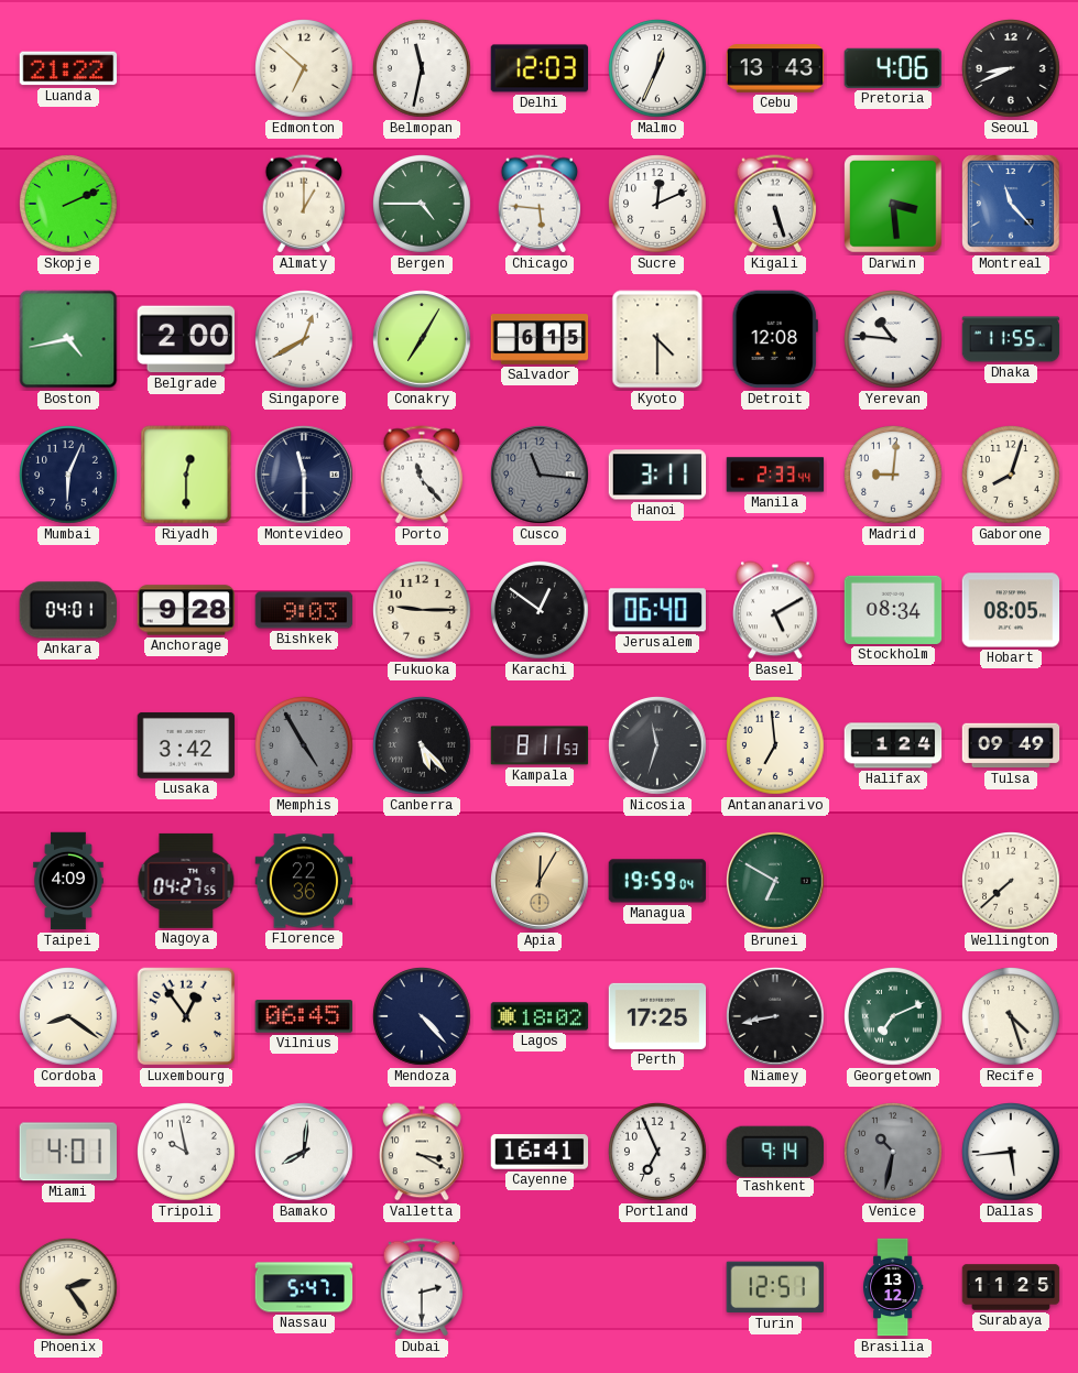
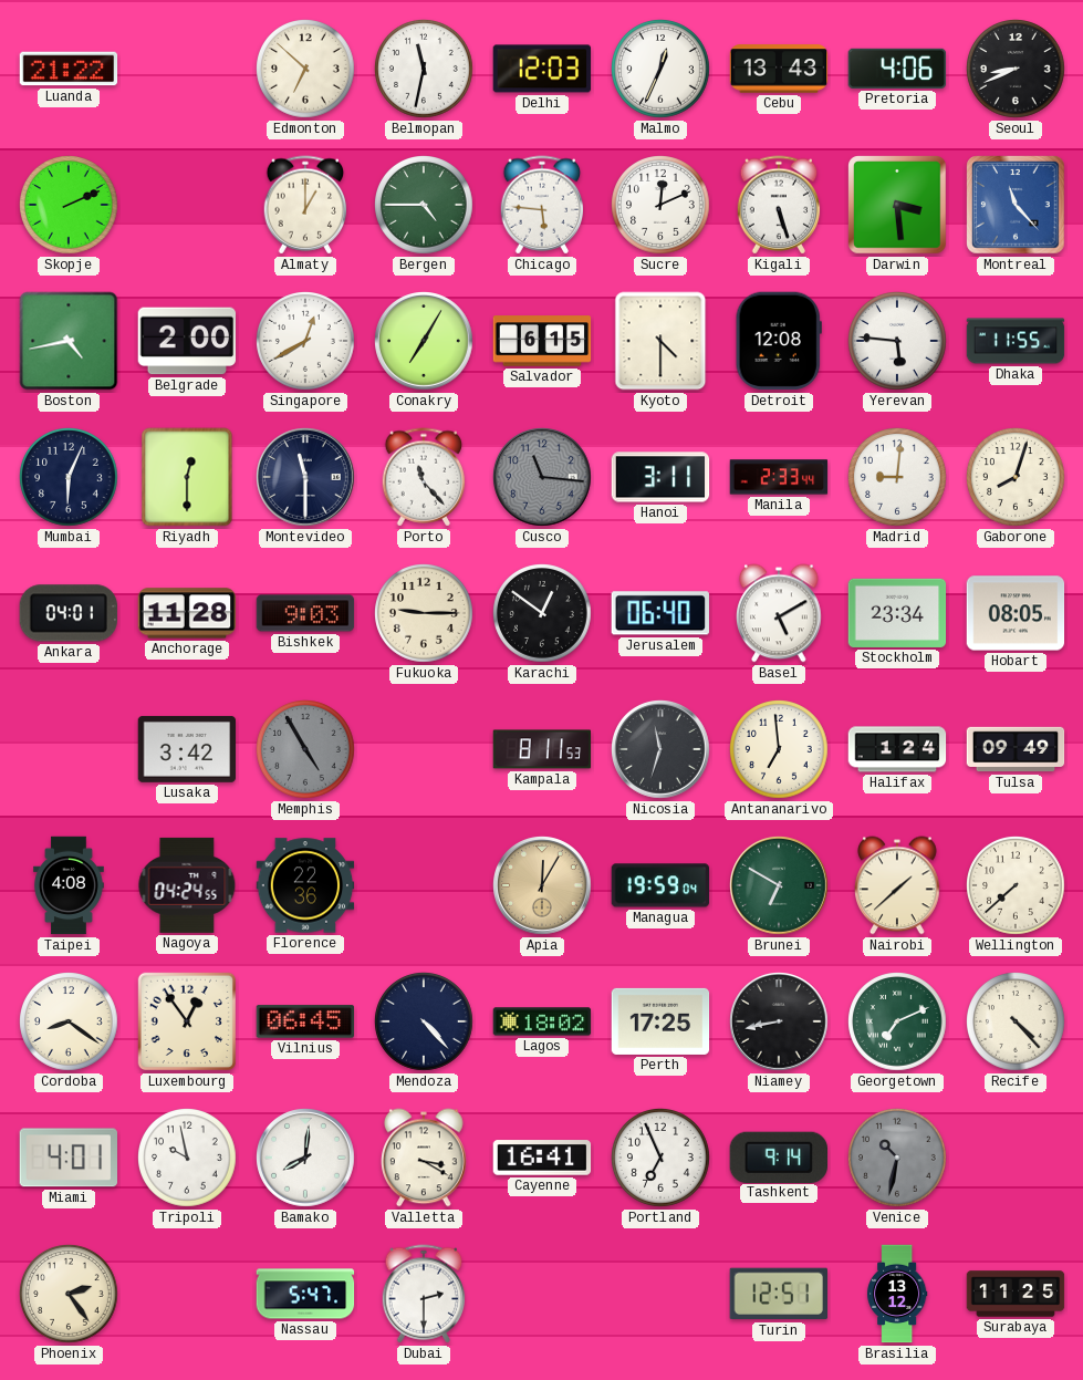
Yerevan: 10:46 -> 5:46
Anchorage: 9:28 -> 11:28
Stockholm: 08:34 -> 23:34
Canberra: 5:23 -> none
Taipei: 4:09 -> 4:08
Nagoya: 04:27 -> 04:24
Nairobi: none -> 1:38
Recife: 4:27 -> 4:23
Dallas: 5:44 -> none
